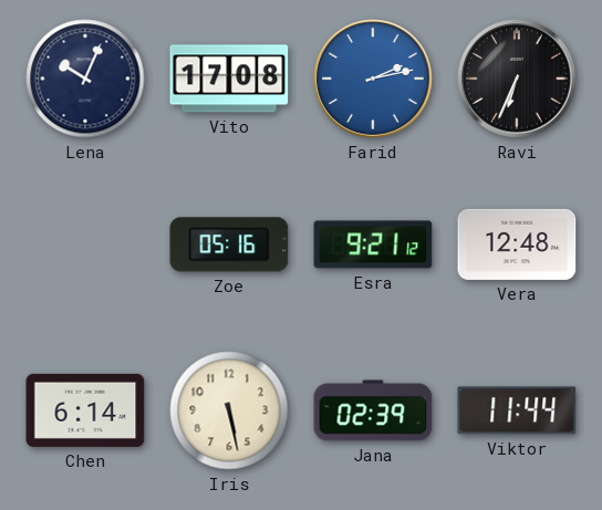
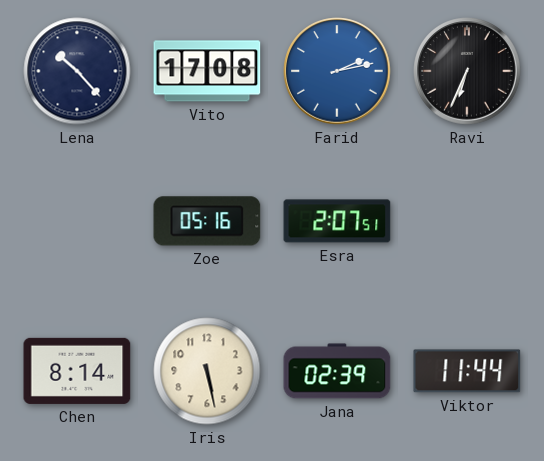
Lena: 10:04 -> 10:23
Esra: 9:21 -> 2:07
Vera: 12:48 -> none
Chen: 6:14 -> 8:14
